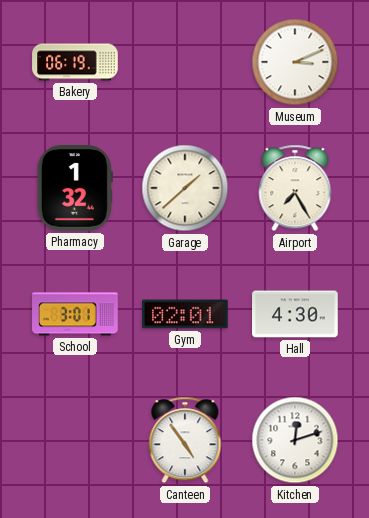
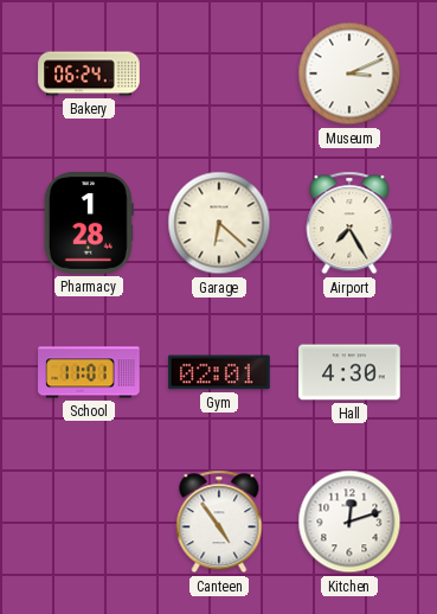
Bakery: 06:19 -> 06:24
Pharmacy: 1:32 -> 1:28
Garage: 1:38 -> 6:22
School: 3:01 -> 11:01
